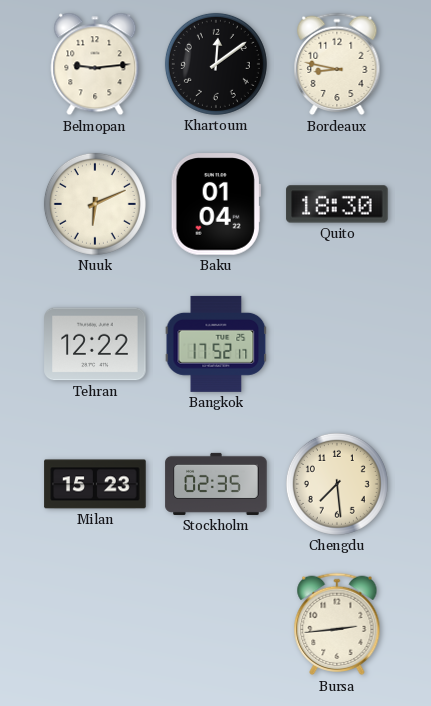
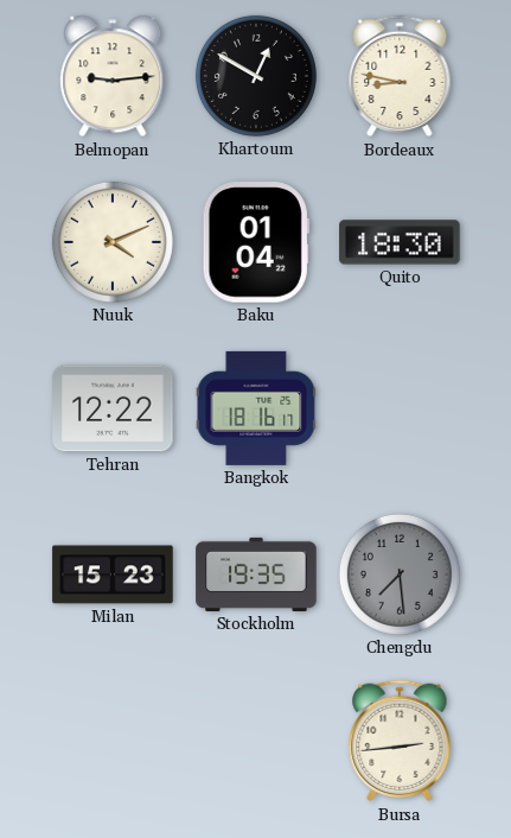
Khartoum: 12:09 -> 12:50
Nuuk: 6:11 -> 4:11
Bangkok: 17:52 -> 18:16
Stockholm: 02:35 -> 19:35
Chengdu dial: cream -> grey
